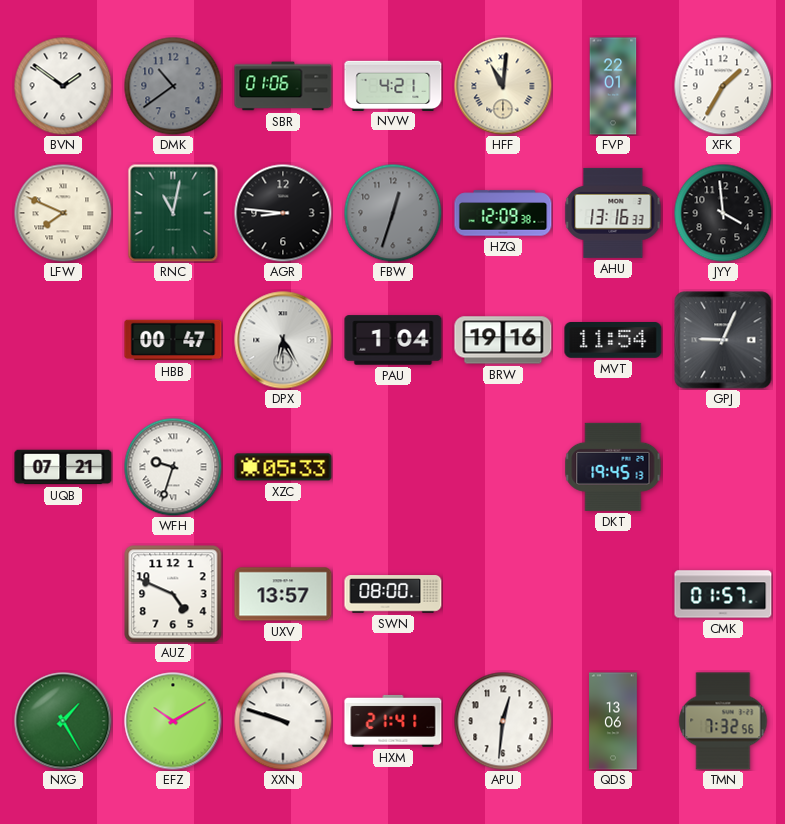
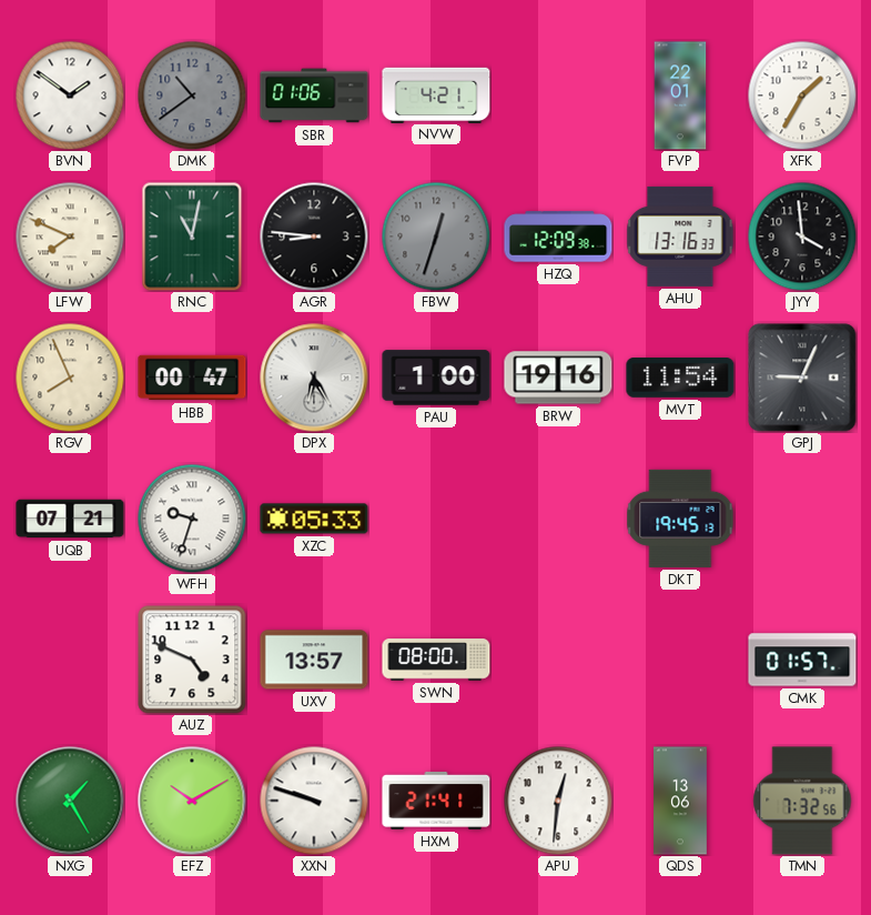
HFF: 11:01 -> none
RGV: none -> 7:56
PAU: 1:04 -> 1:00
